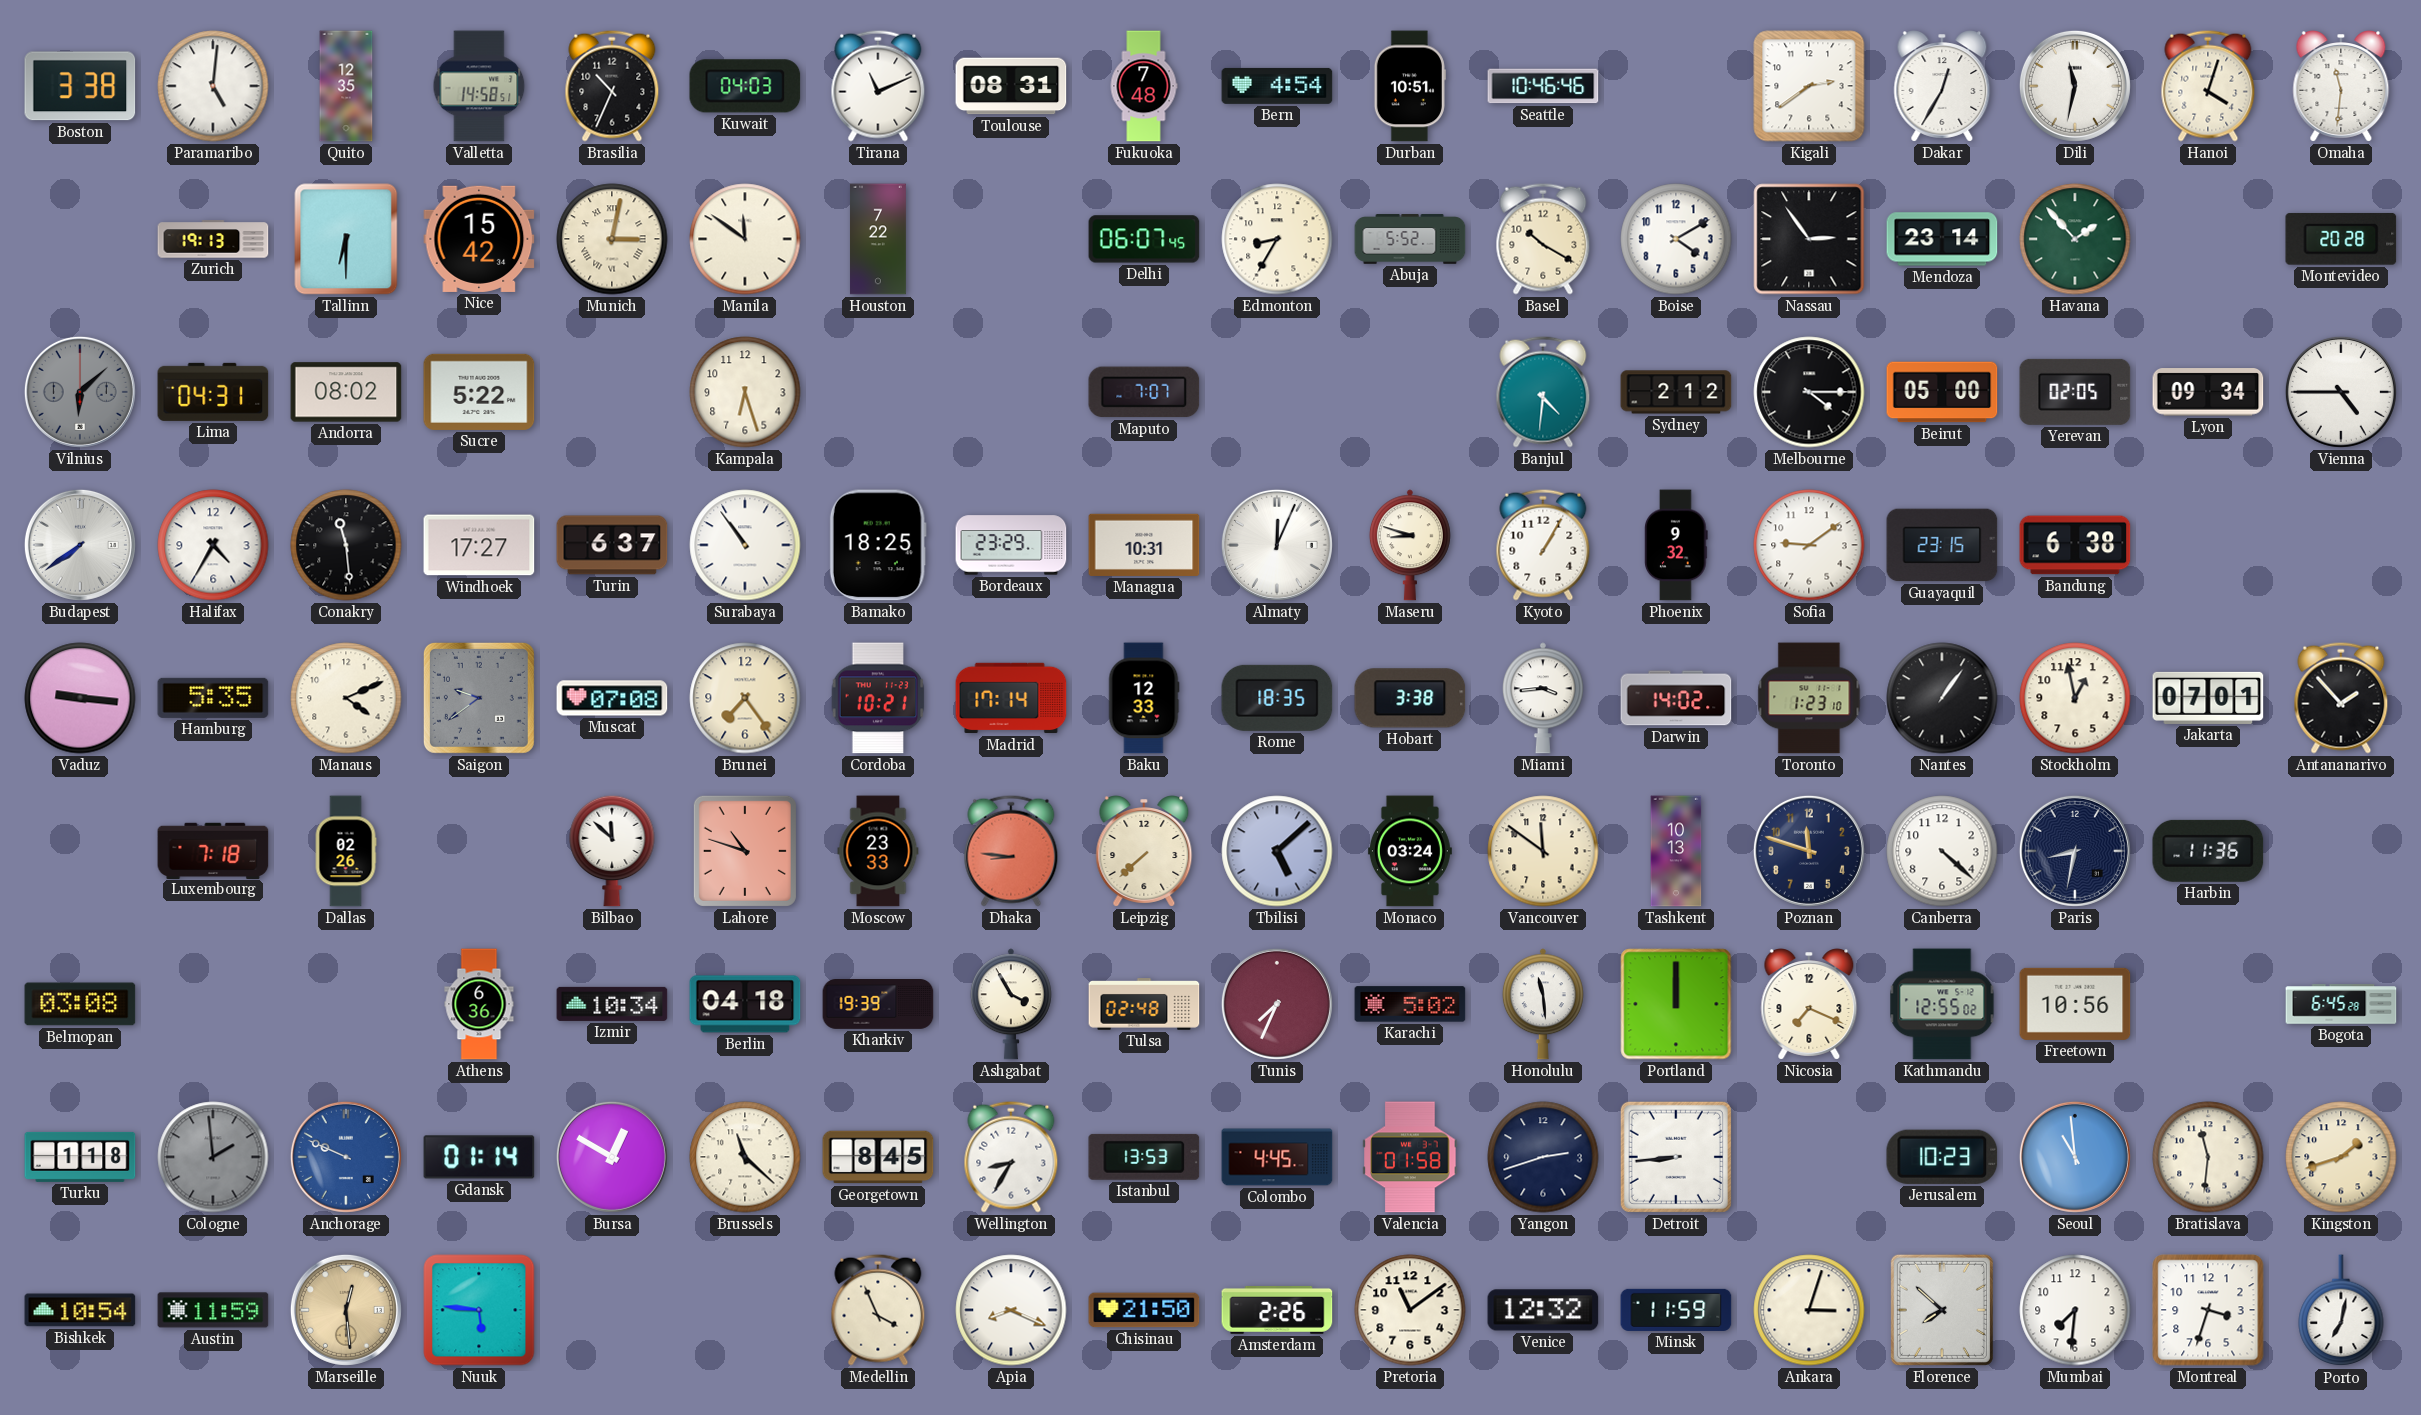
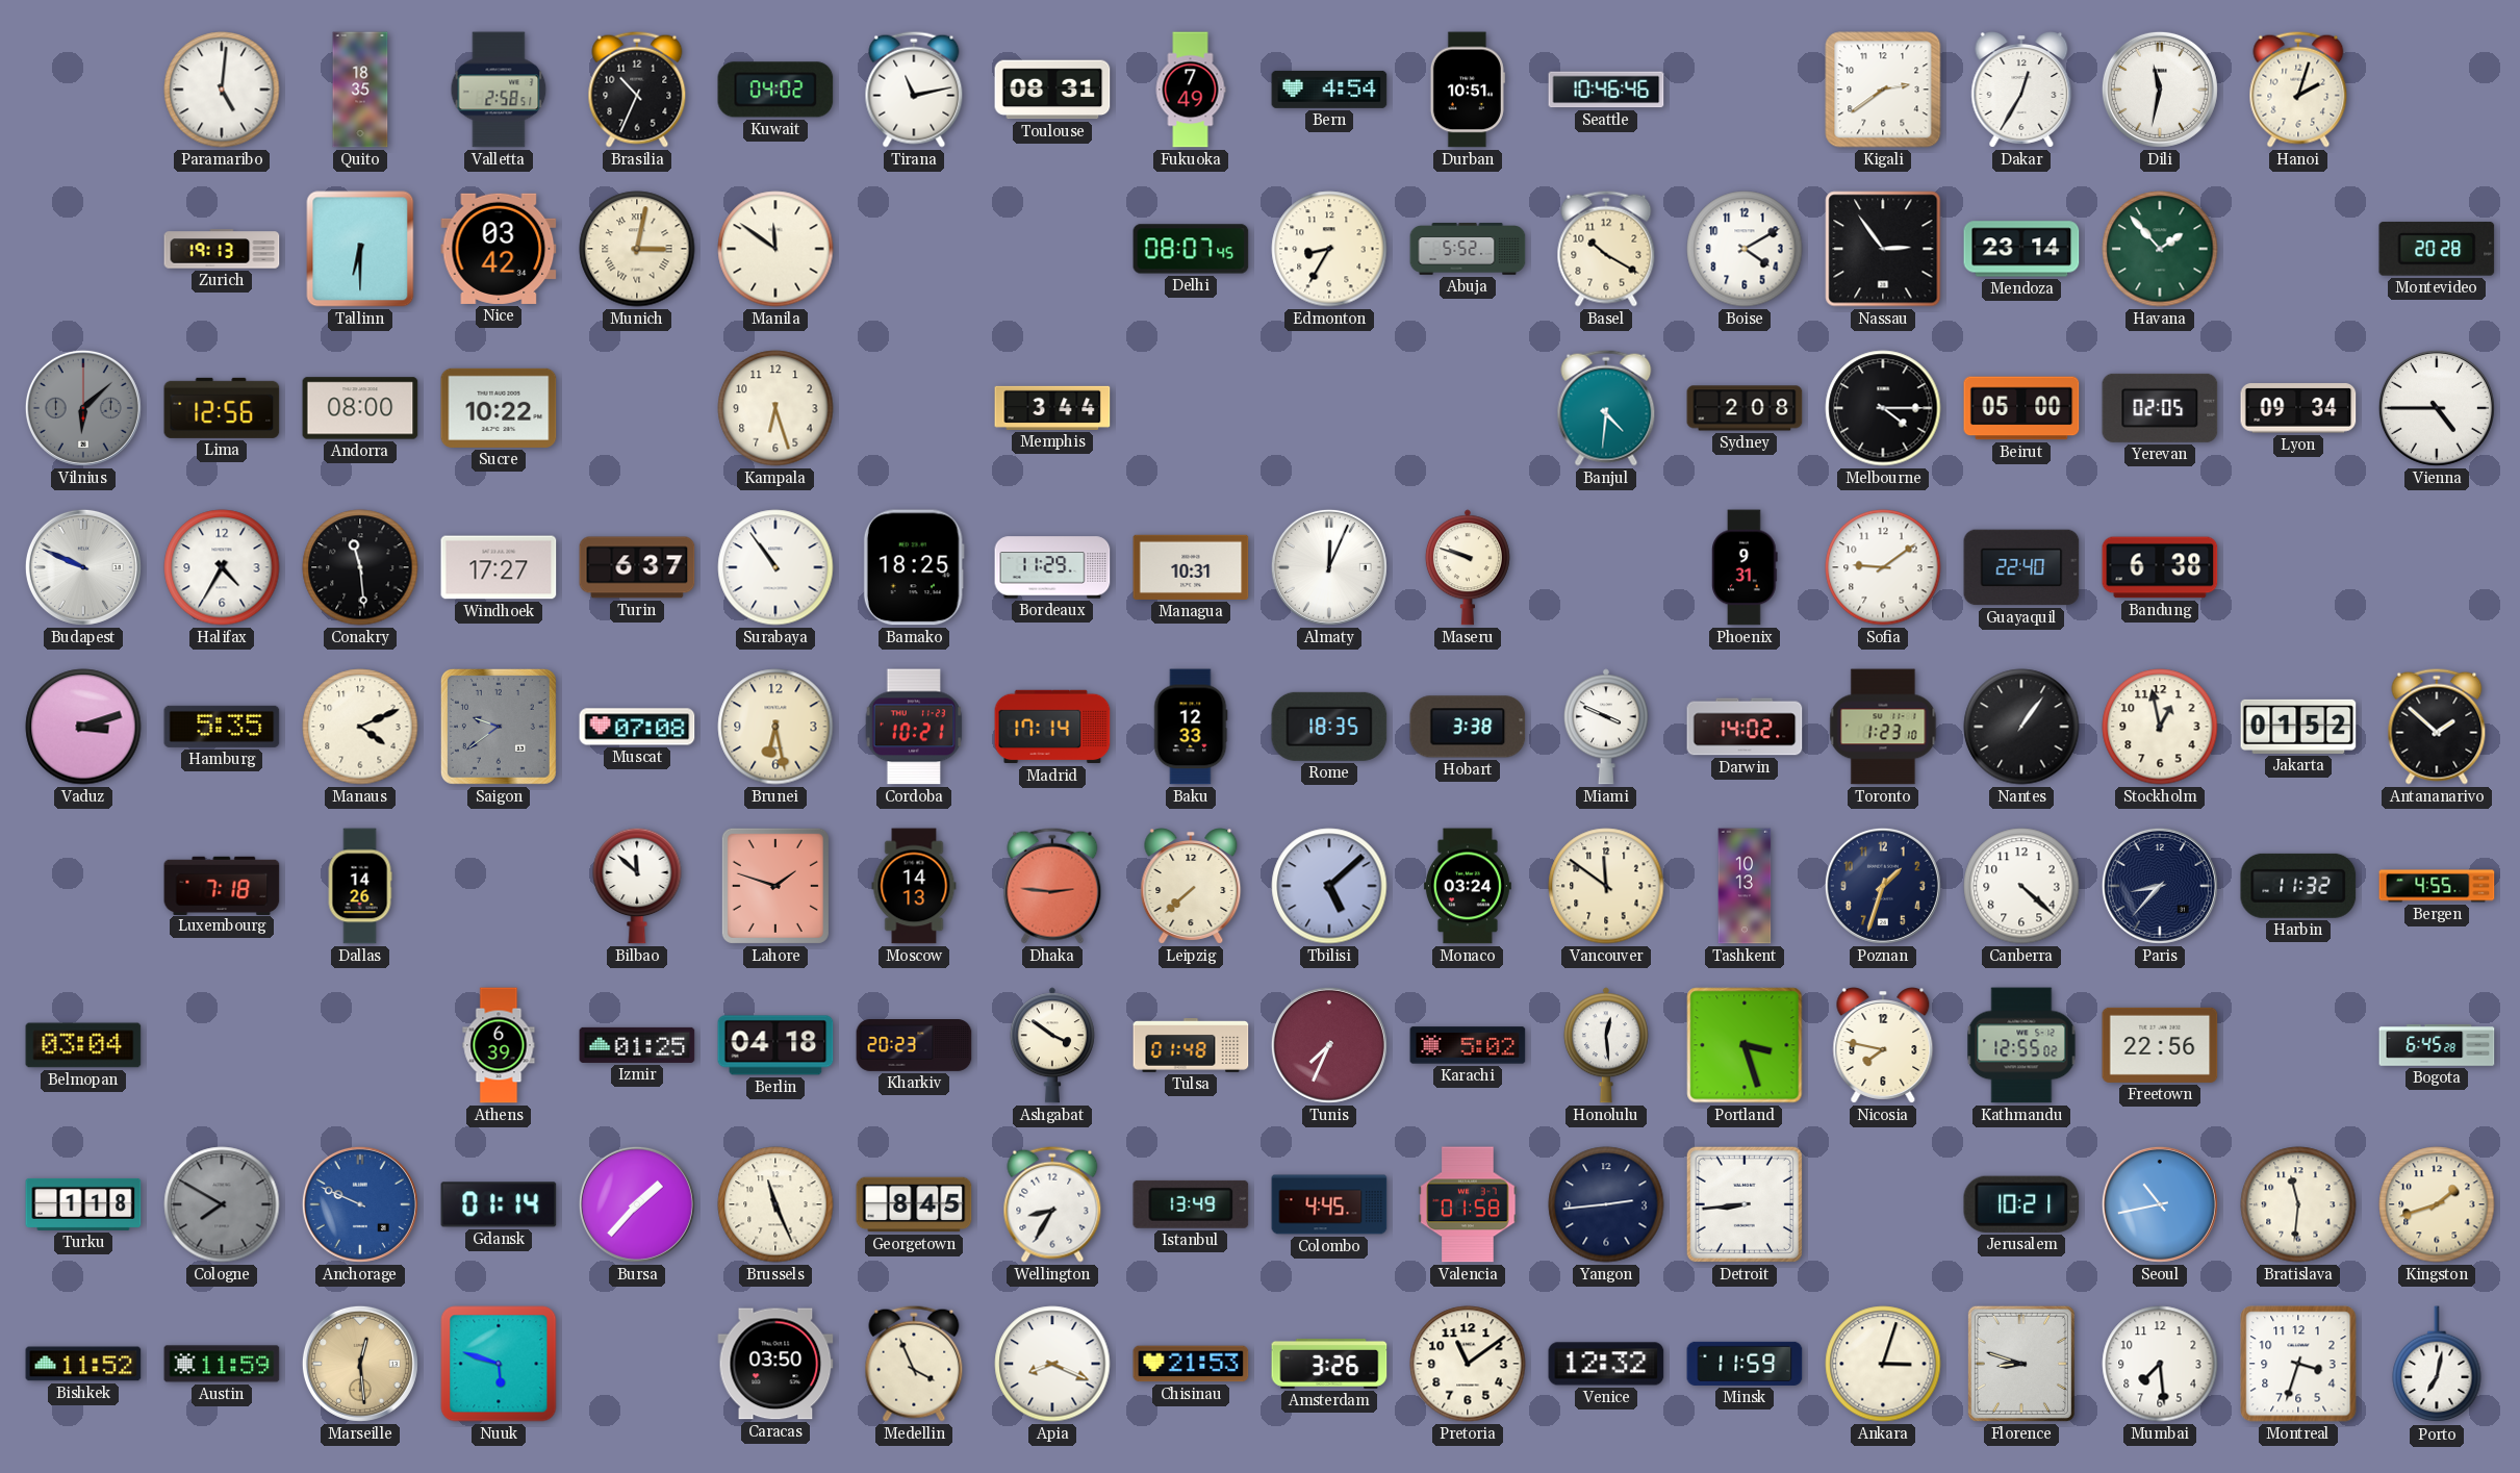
Boston: 3:38 -> none
Quito: 12:35 -> 18:35
Valletta: 14:58 -> 2:58
Kuwait: 04:03 -> 04:02
Tirana: 11:11 -> 11:13
Fukuoka: 7:48 -> 7:49
Hanoi: 4:03 -> 2:03
Omaha: 11:31 -> none
Nice: 15:42 -> 03:42
Houston: 7:22 -> none
Delhi: 06:07 -> 08:07
Lima: 04:31 -> 12:56
Andorra: 08:02 -> 08:00
Sucre: 5:22 -> 10:22
Memphis: none -> 3:44
Maputo: 7:07 -> none
Sydney: 2:12 -> 2:08
Budapest: 7:39 -> 9:49
Bordeaux: 23:29 -> 11:29
Maseru: 8:48 -> 9:48
Kyoto: 1:05 -> none
Phoenix: 9:32 -> 9:31
Guayaquil: 23:15 -> 22:40
Vaduz: 9:16 -> 3:12
Brunei: 7:24 -> 6:28
Miami: 3:44 -> 3:49
Jakarta: 07:01 -> 01:52
Antananarivo: 1:53 -> 1:52
Dallas: 02:26 -> 14:26
Lahore: 10:48 -> 1:48
Moscow: 23:33 -> 14:13
Dhaka: 8:46 -> 2:46
Poznan: 11:48 -> 1:33
Paris: 8:32 -> 8:37
Harbin: 11:36 -> 11:32
Bergen: none -> 4:55
Belmopan: 03:08 -> 03:04
Athens: 6:36 -> 6:39
Izmir: 10:34 -> 01:25
Kharkiv: 19:39 -> 20:23
Ashgabat: 3:55 -> 3:51
Tulsa: 02:48 -> 01:48
Honolulu: 11:29 -> 12:29
Portland: 12:00 -> 3:27
Nicosia: 7:19 -> 7:47
Freetown: 10:56 -> 22:56
Cologne: 1:59 -> 7:50
Bursa: 12:50 -> 1:37
Brussels: 11:22 -> 11:26
Istanbul: 13:53 -> 13:49
Yangon: 2:42 -> 2:44
Jerusalem: 10:23 -> 10:21
Seoul: 10:59 -> 10:43
Bishkek: 10:54 -> 11:52
Nuuk: 5:46 -> 5:48
Caracas: none -> 03:50
Chisinau: 21:50 -> 21:53
Amsterdam: 2:26 -> 3:26
Florence: 7:52 -> 8:48
Mumbai: 7:31 -> 7:29
